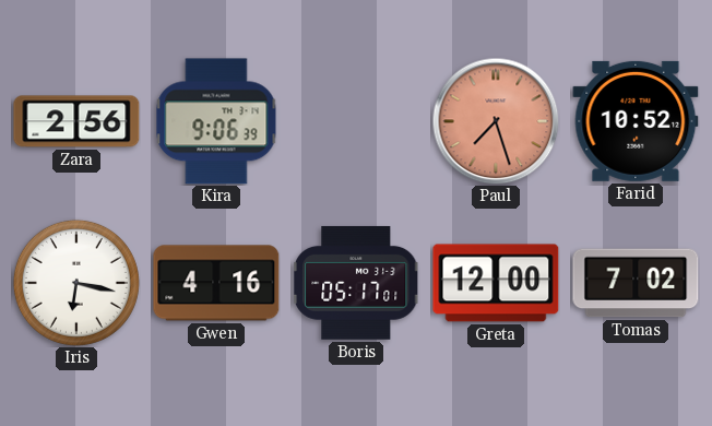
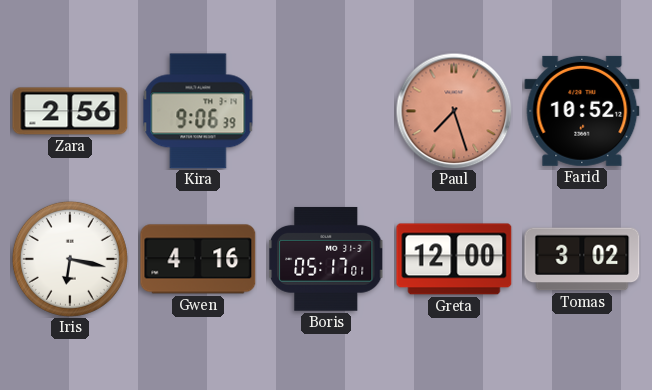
Tomas: 7:02 -> 3:02
